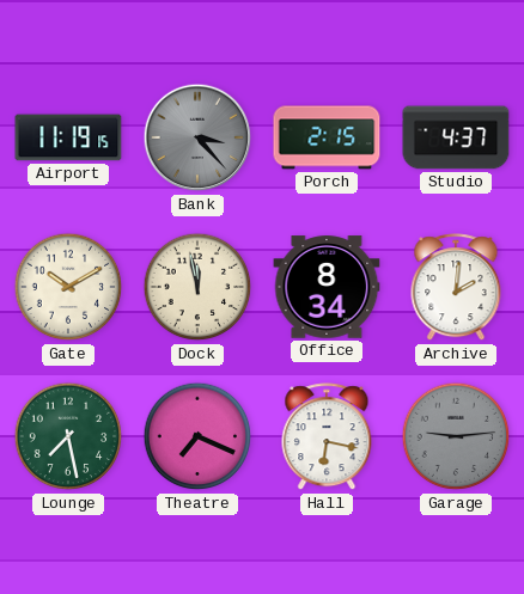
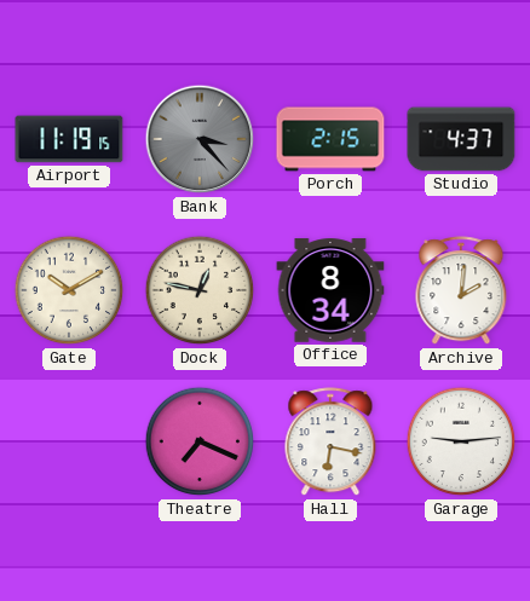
Dock: 11:58 -> 12:47
Lounge: 7:28 -> none
Garage dial: grey -> white
